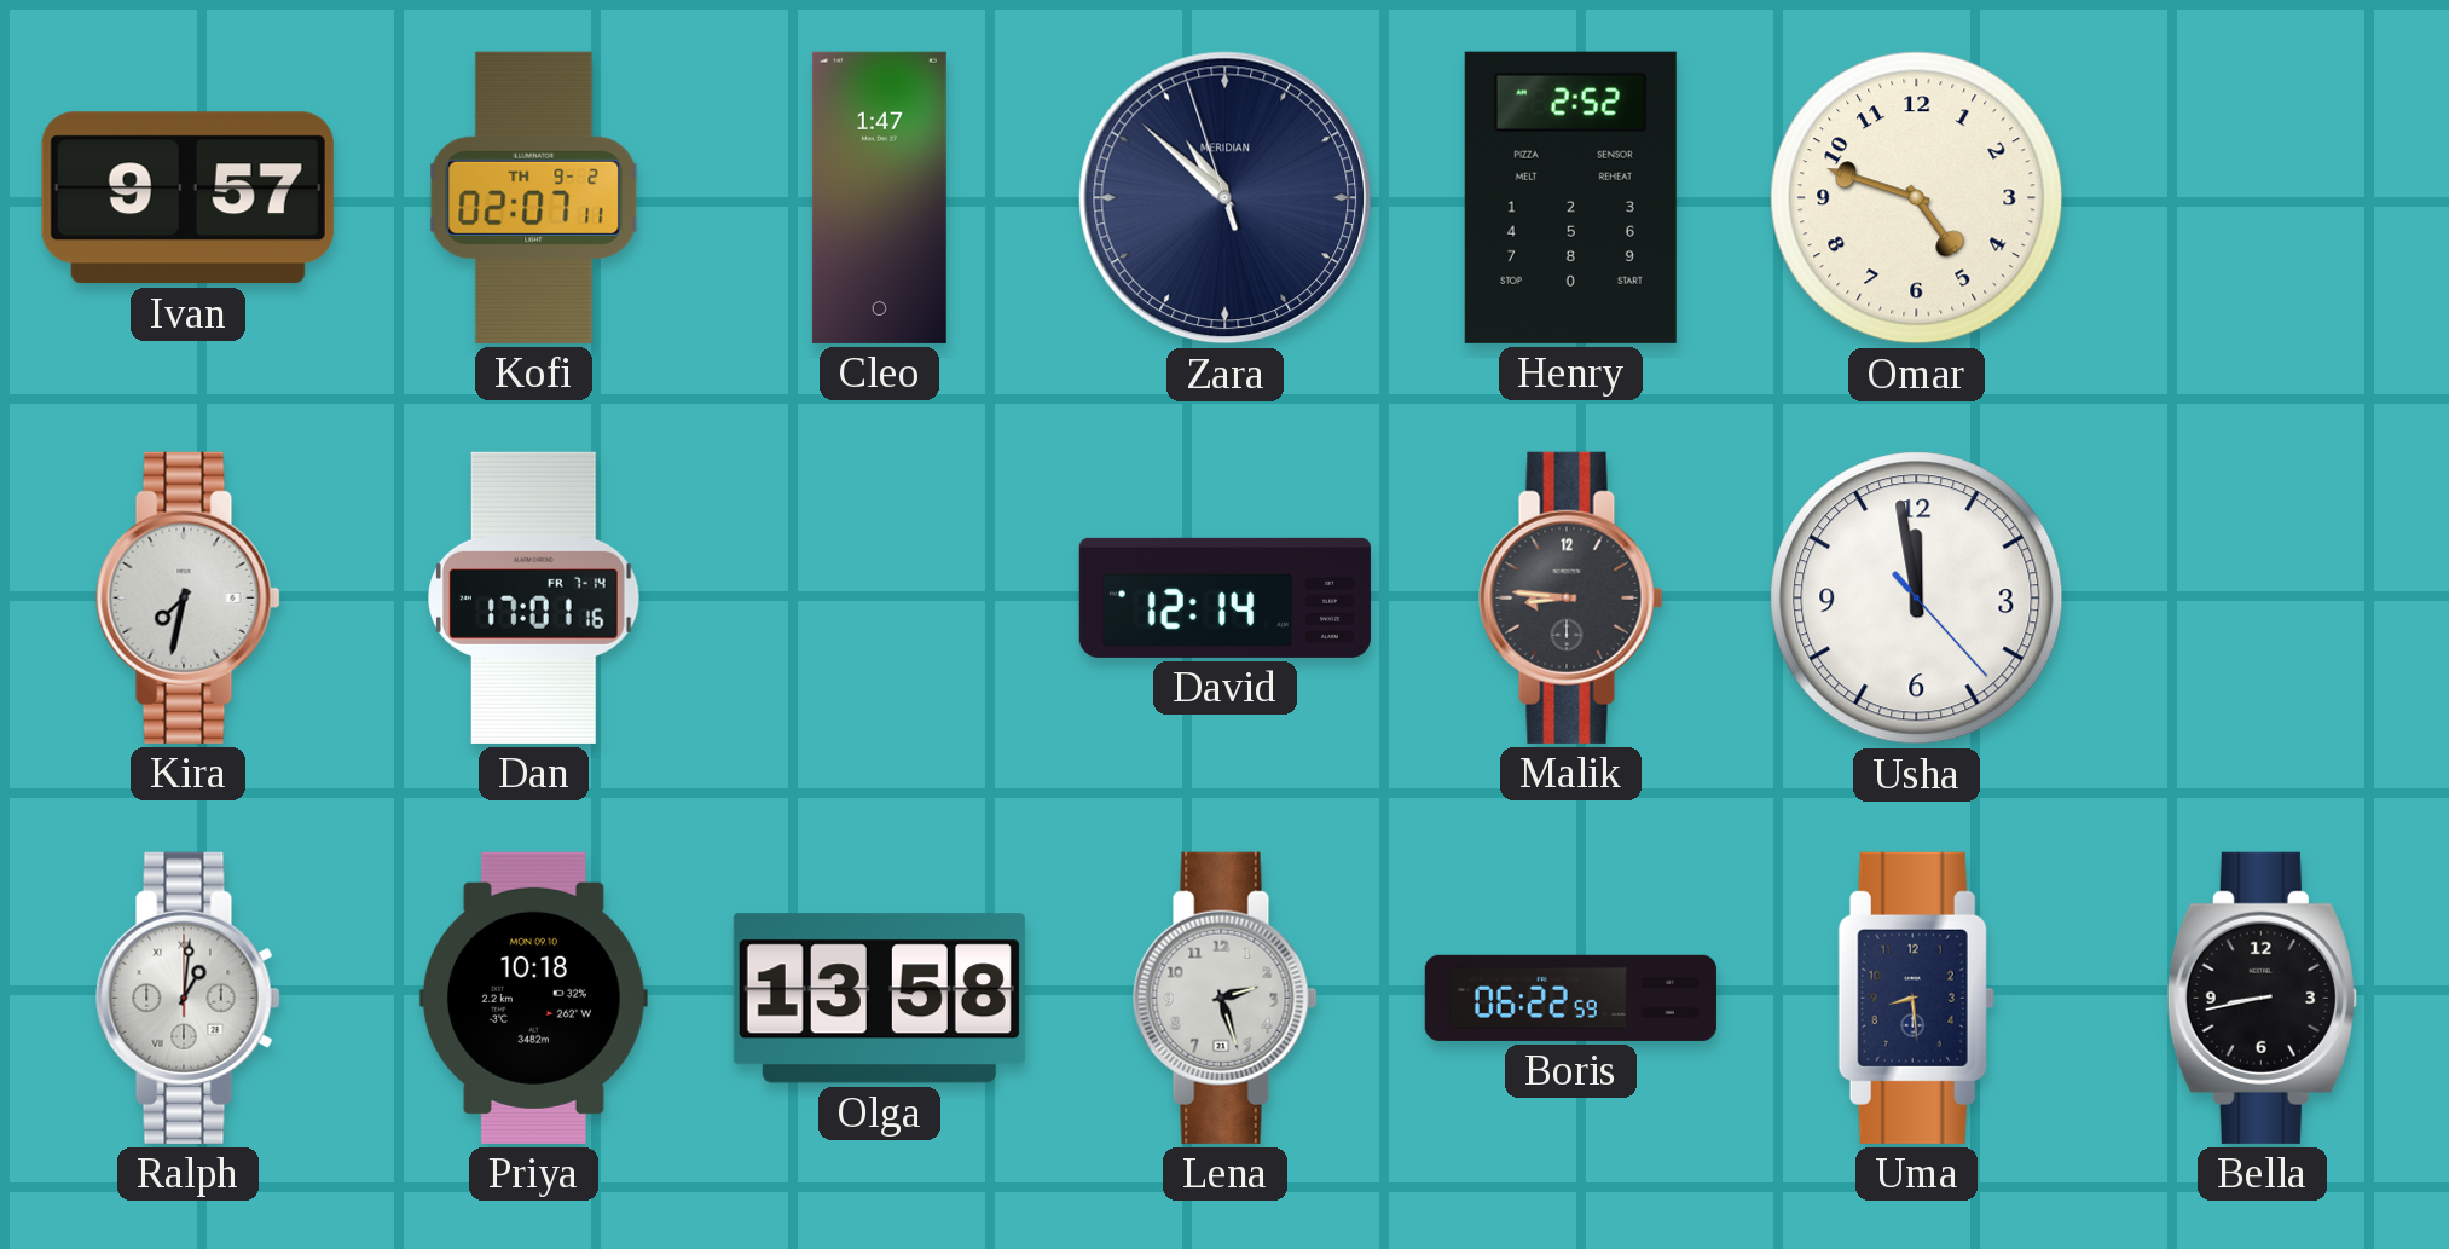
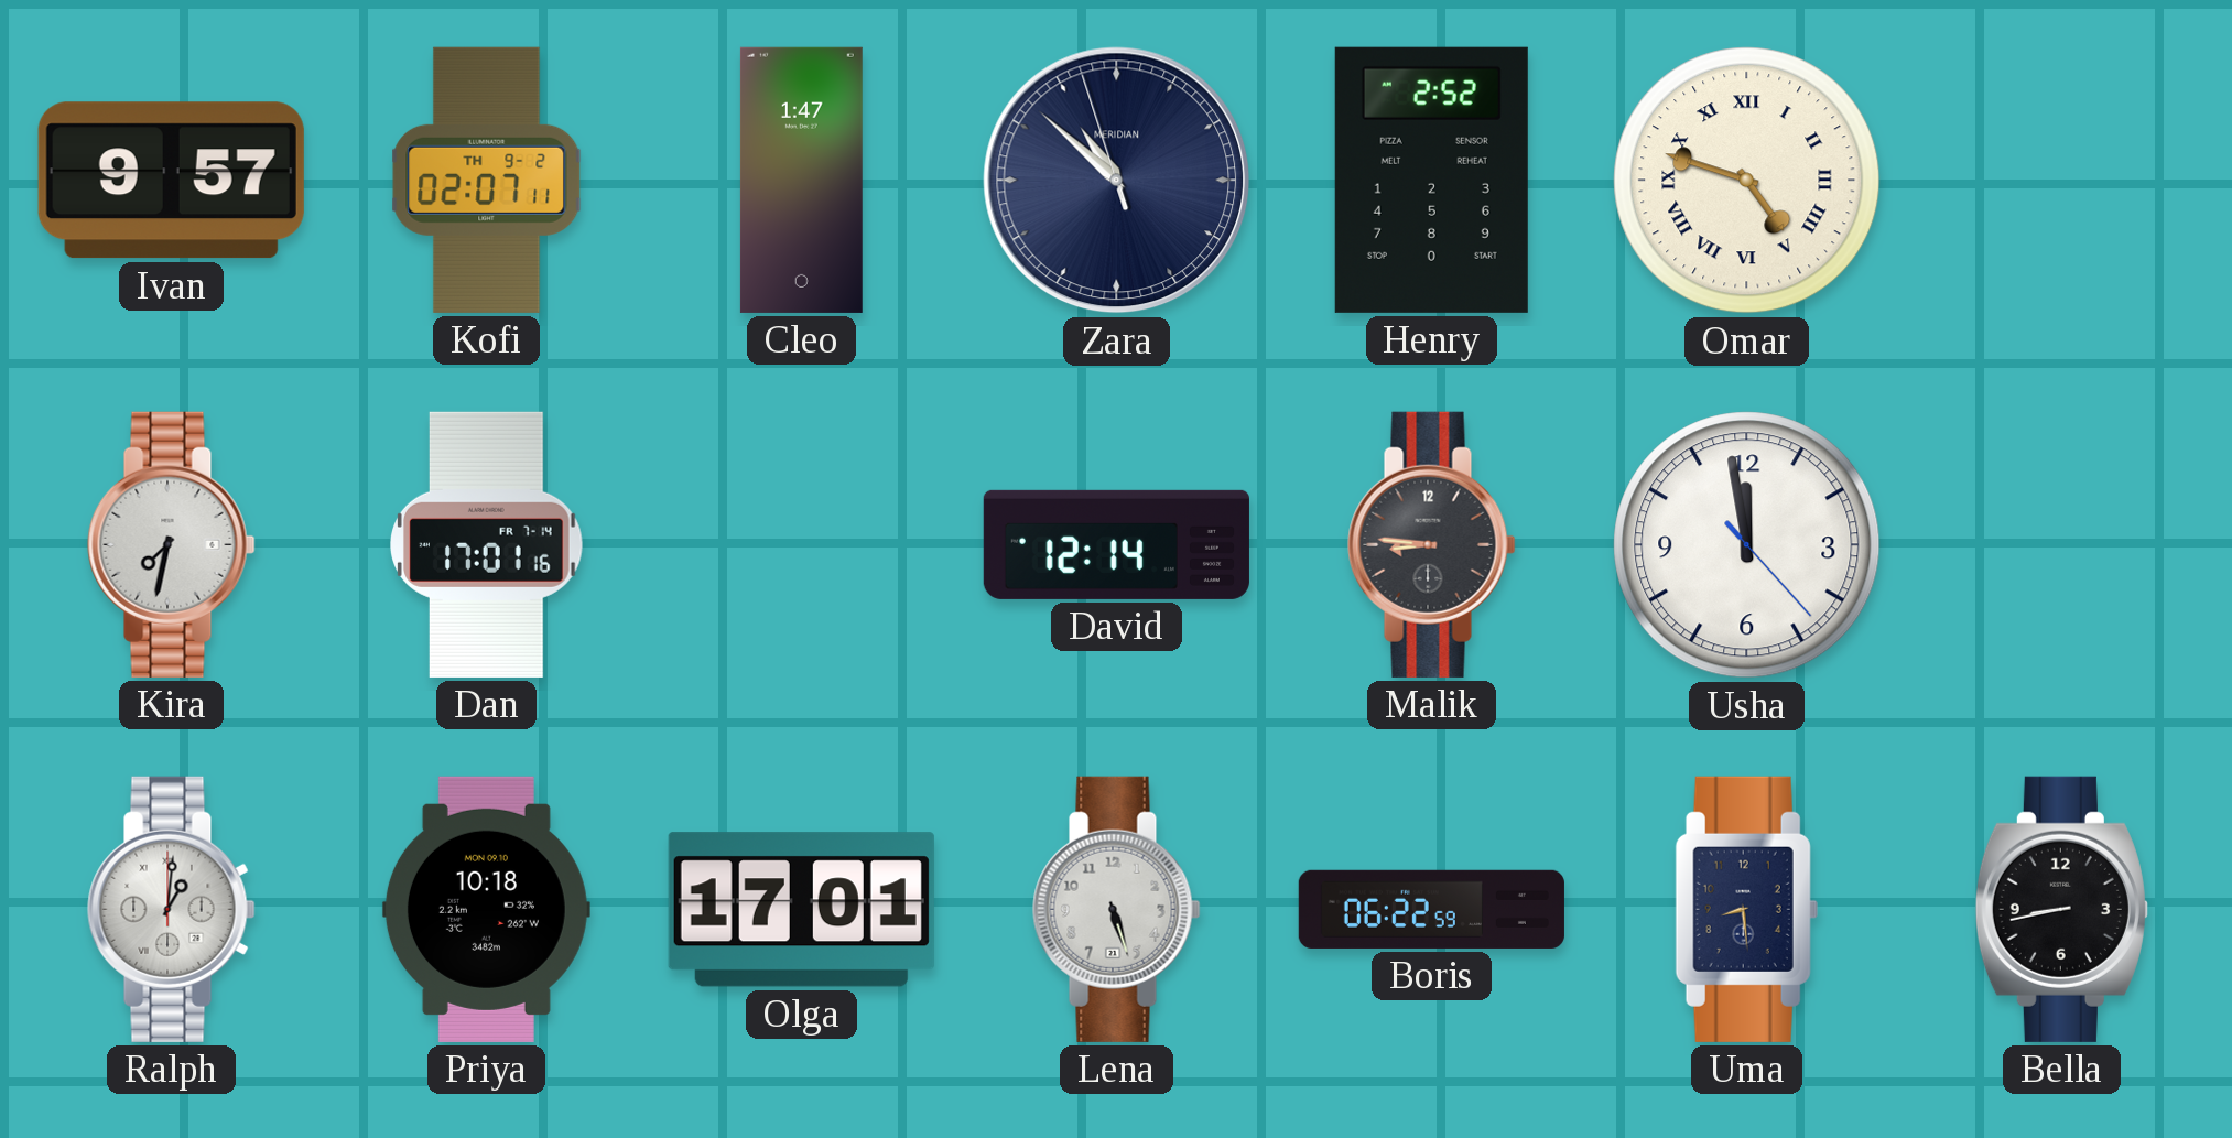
Omar numerals: Arabic -> Roman
Olga: 13:58 -> 17:01
Lena: 2:27 -> 5:27
